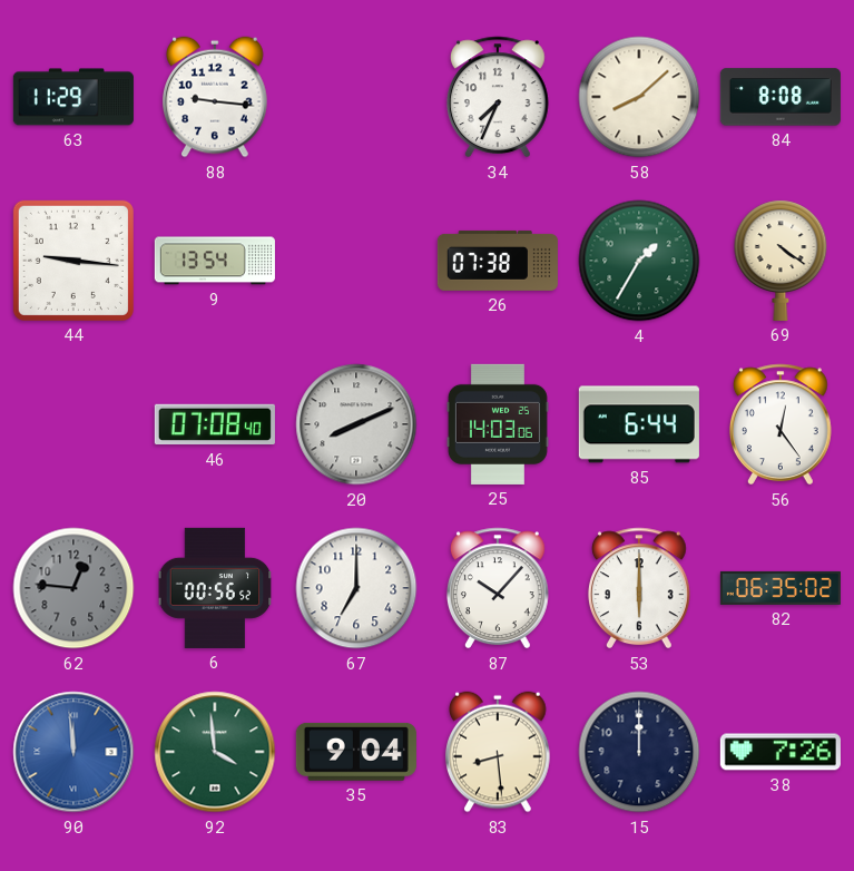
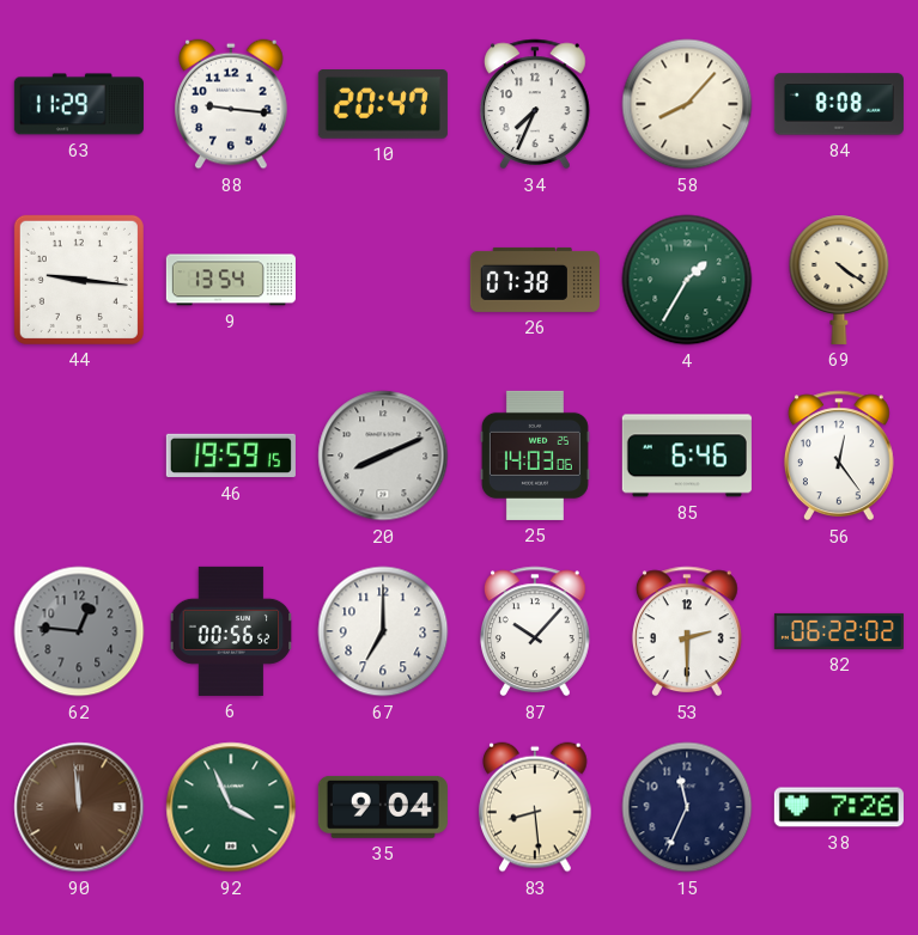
10: none -> 20:47
58: 8:08 -> 8:07
46: 07:08 -> 19:59
85: 6:44 -> 6:46
53: 6:00 -> 2:30
82: 06:35 -> 06:22
90 dial: blue -> brown
92: 3:59 -> 3:56
15: 12:00 -> 11:34
